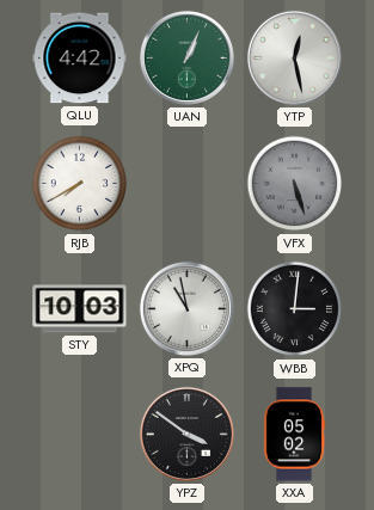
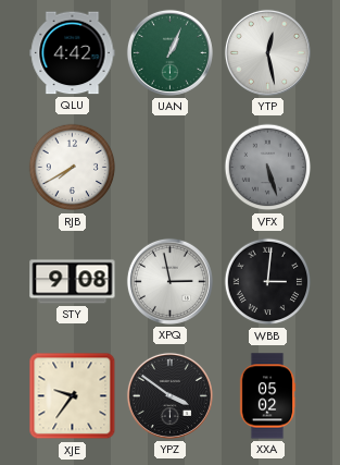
STY: 10:03 -> 9:08
XPQ: 10:58 -> 2:58
XJE: none -> 9:36
